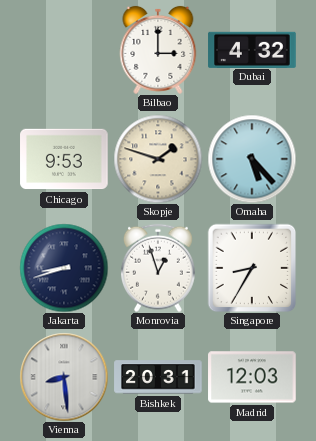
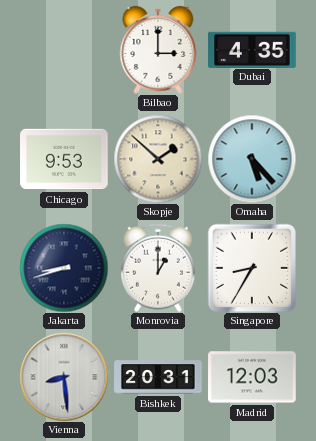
Dubai: 4:32 -> 4:35
Skopje: 1:48 -> 1:52
Monrovia: 12:57 -> 1:00
